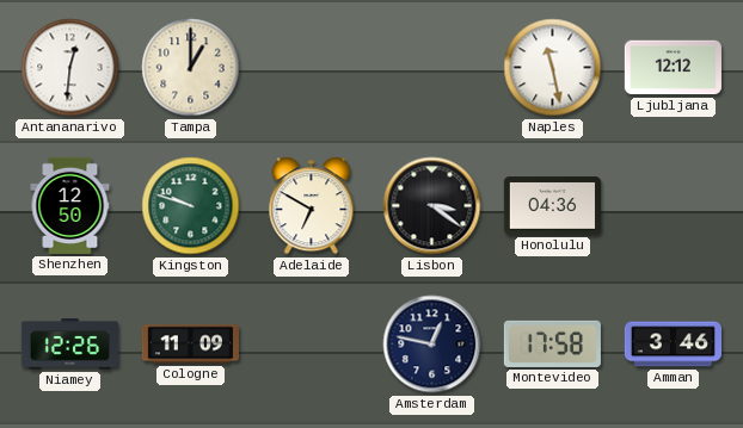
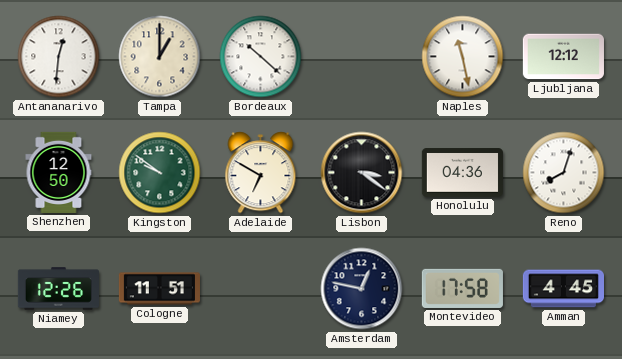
Bordeaux: none -> 10:22
Kingston: 9:48 -> 9:51
Reno: none -> 8:03
Cologne: 11:09 -> 11:51
Amman: 3:46 -> 4:45
